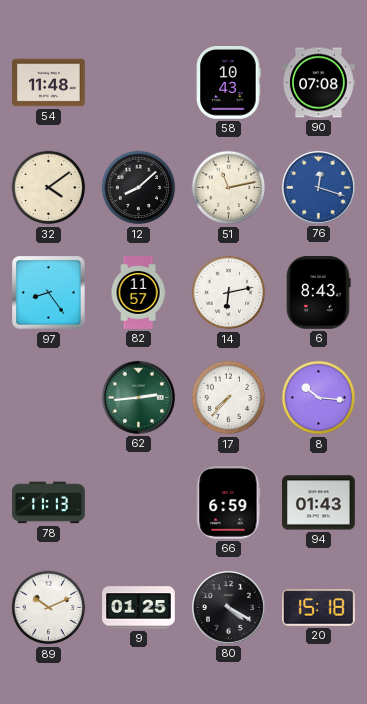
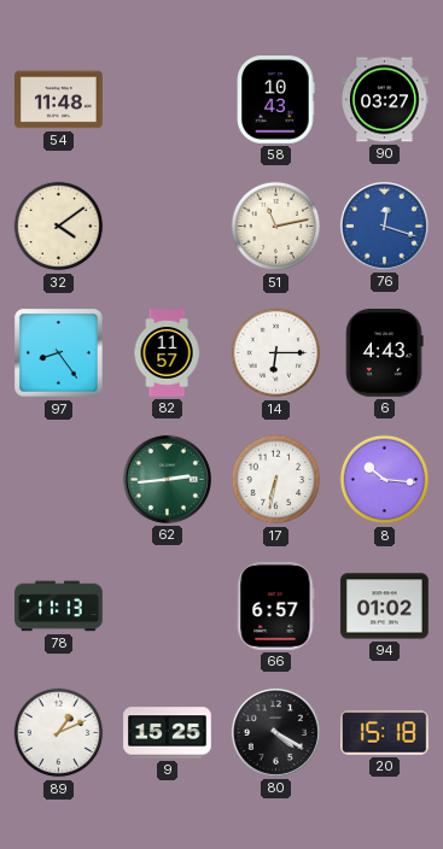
90: 07:08 -> 03:27
12: 8:08 -> none
14: 6:13 -> 6:15
6: 8:43 -> 4:43
17: 7:37 -> 6:32
66: 6:59 -> 6:57
94: 01:43 -> 01:02
89: 10:11 -> 1:11
9: 01:25 -> 15:25
